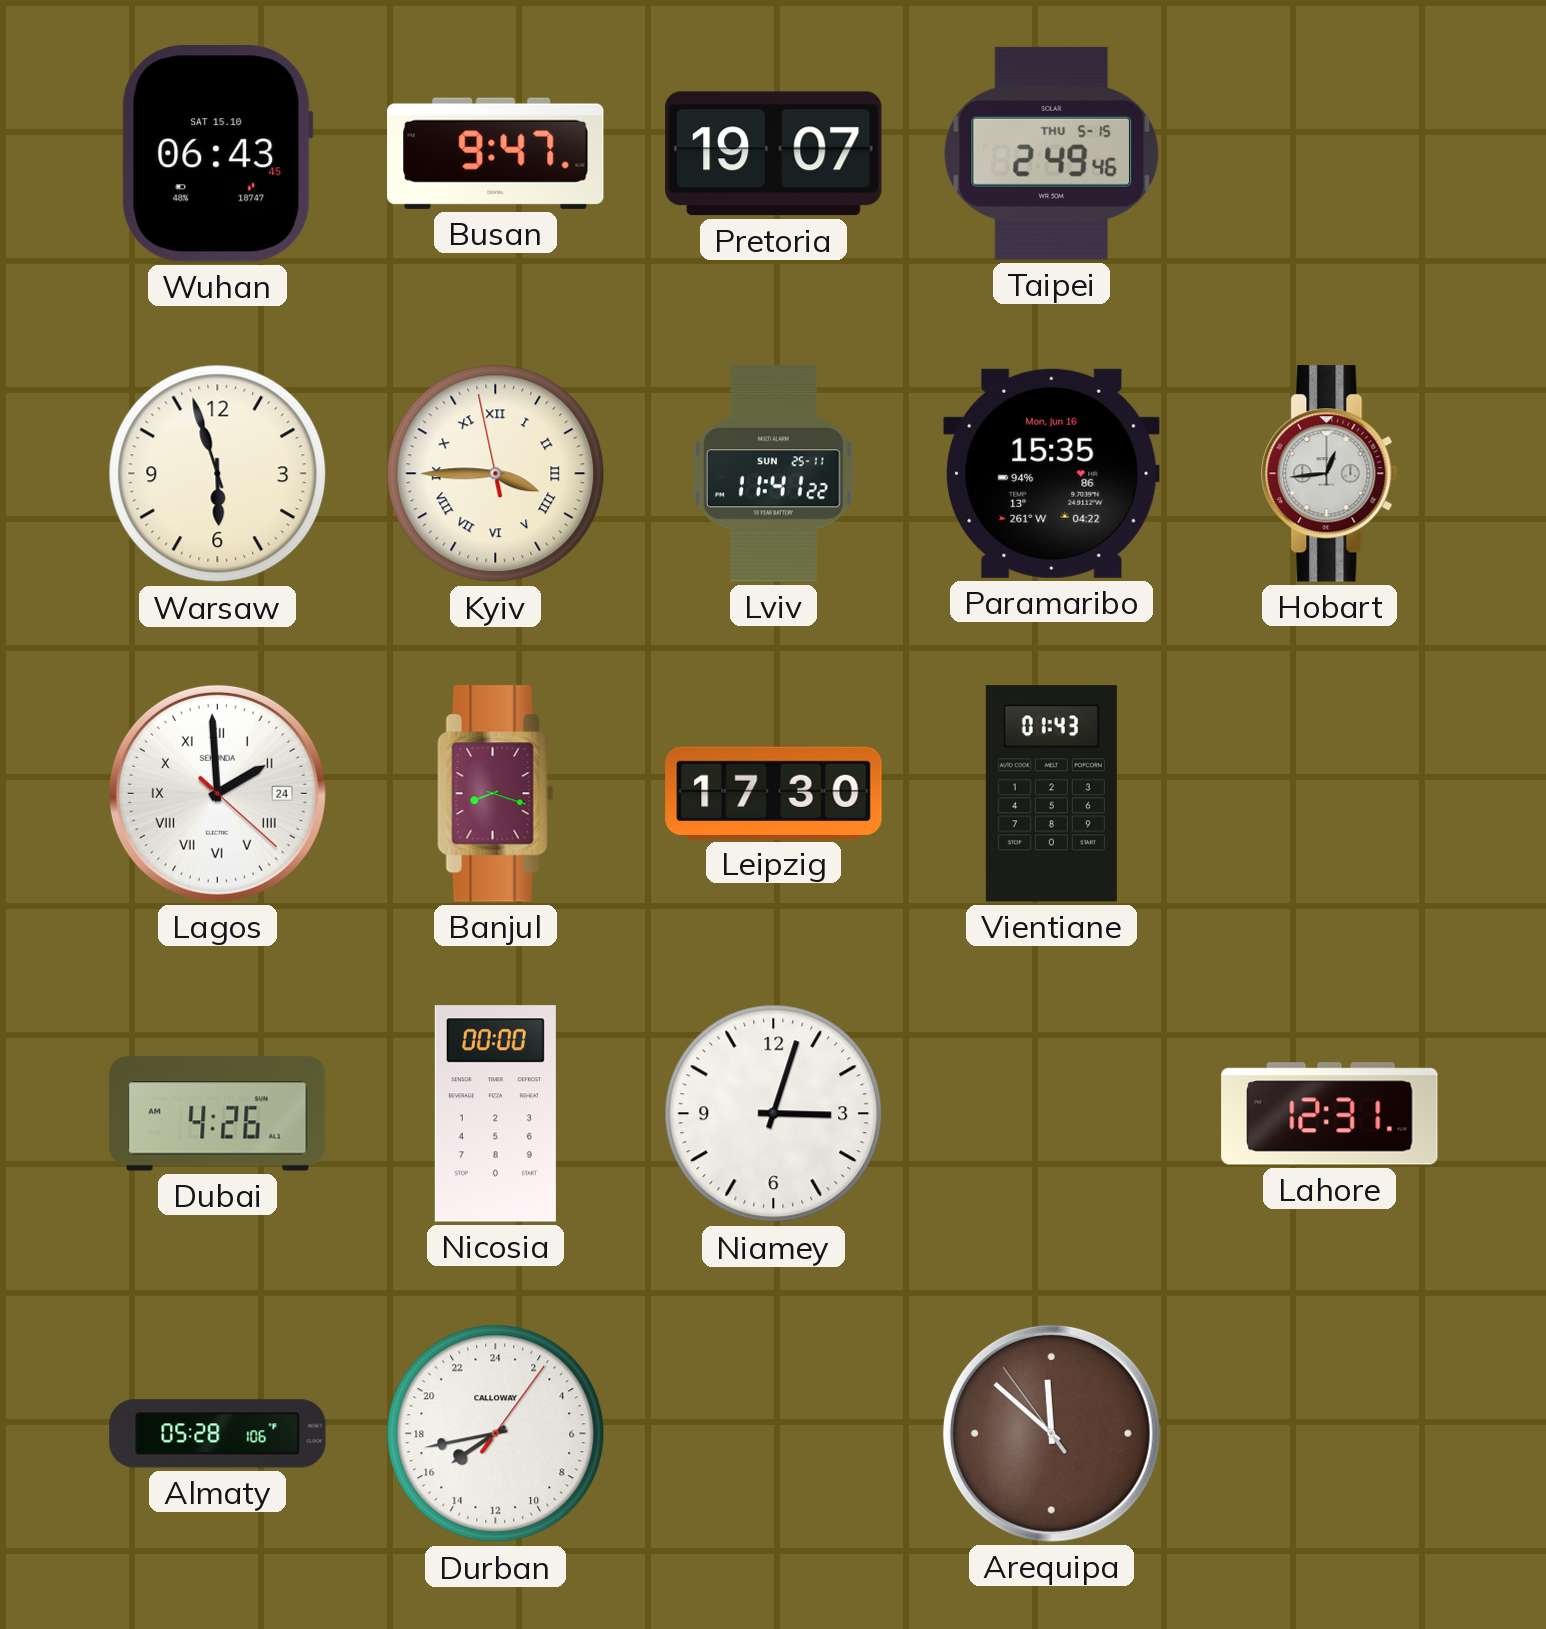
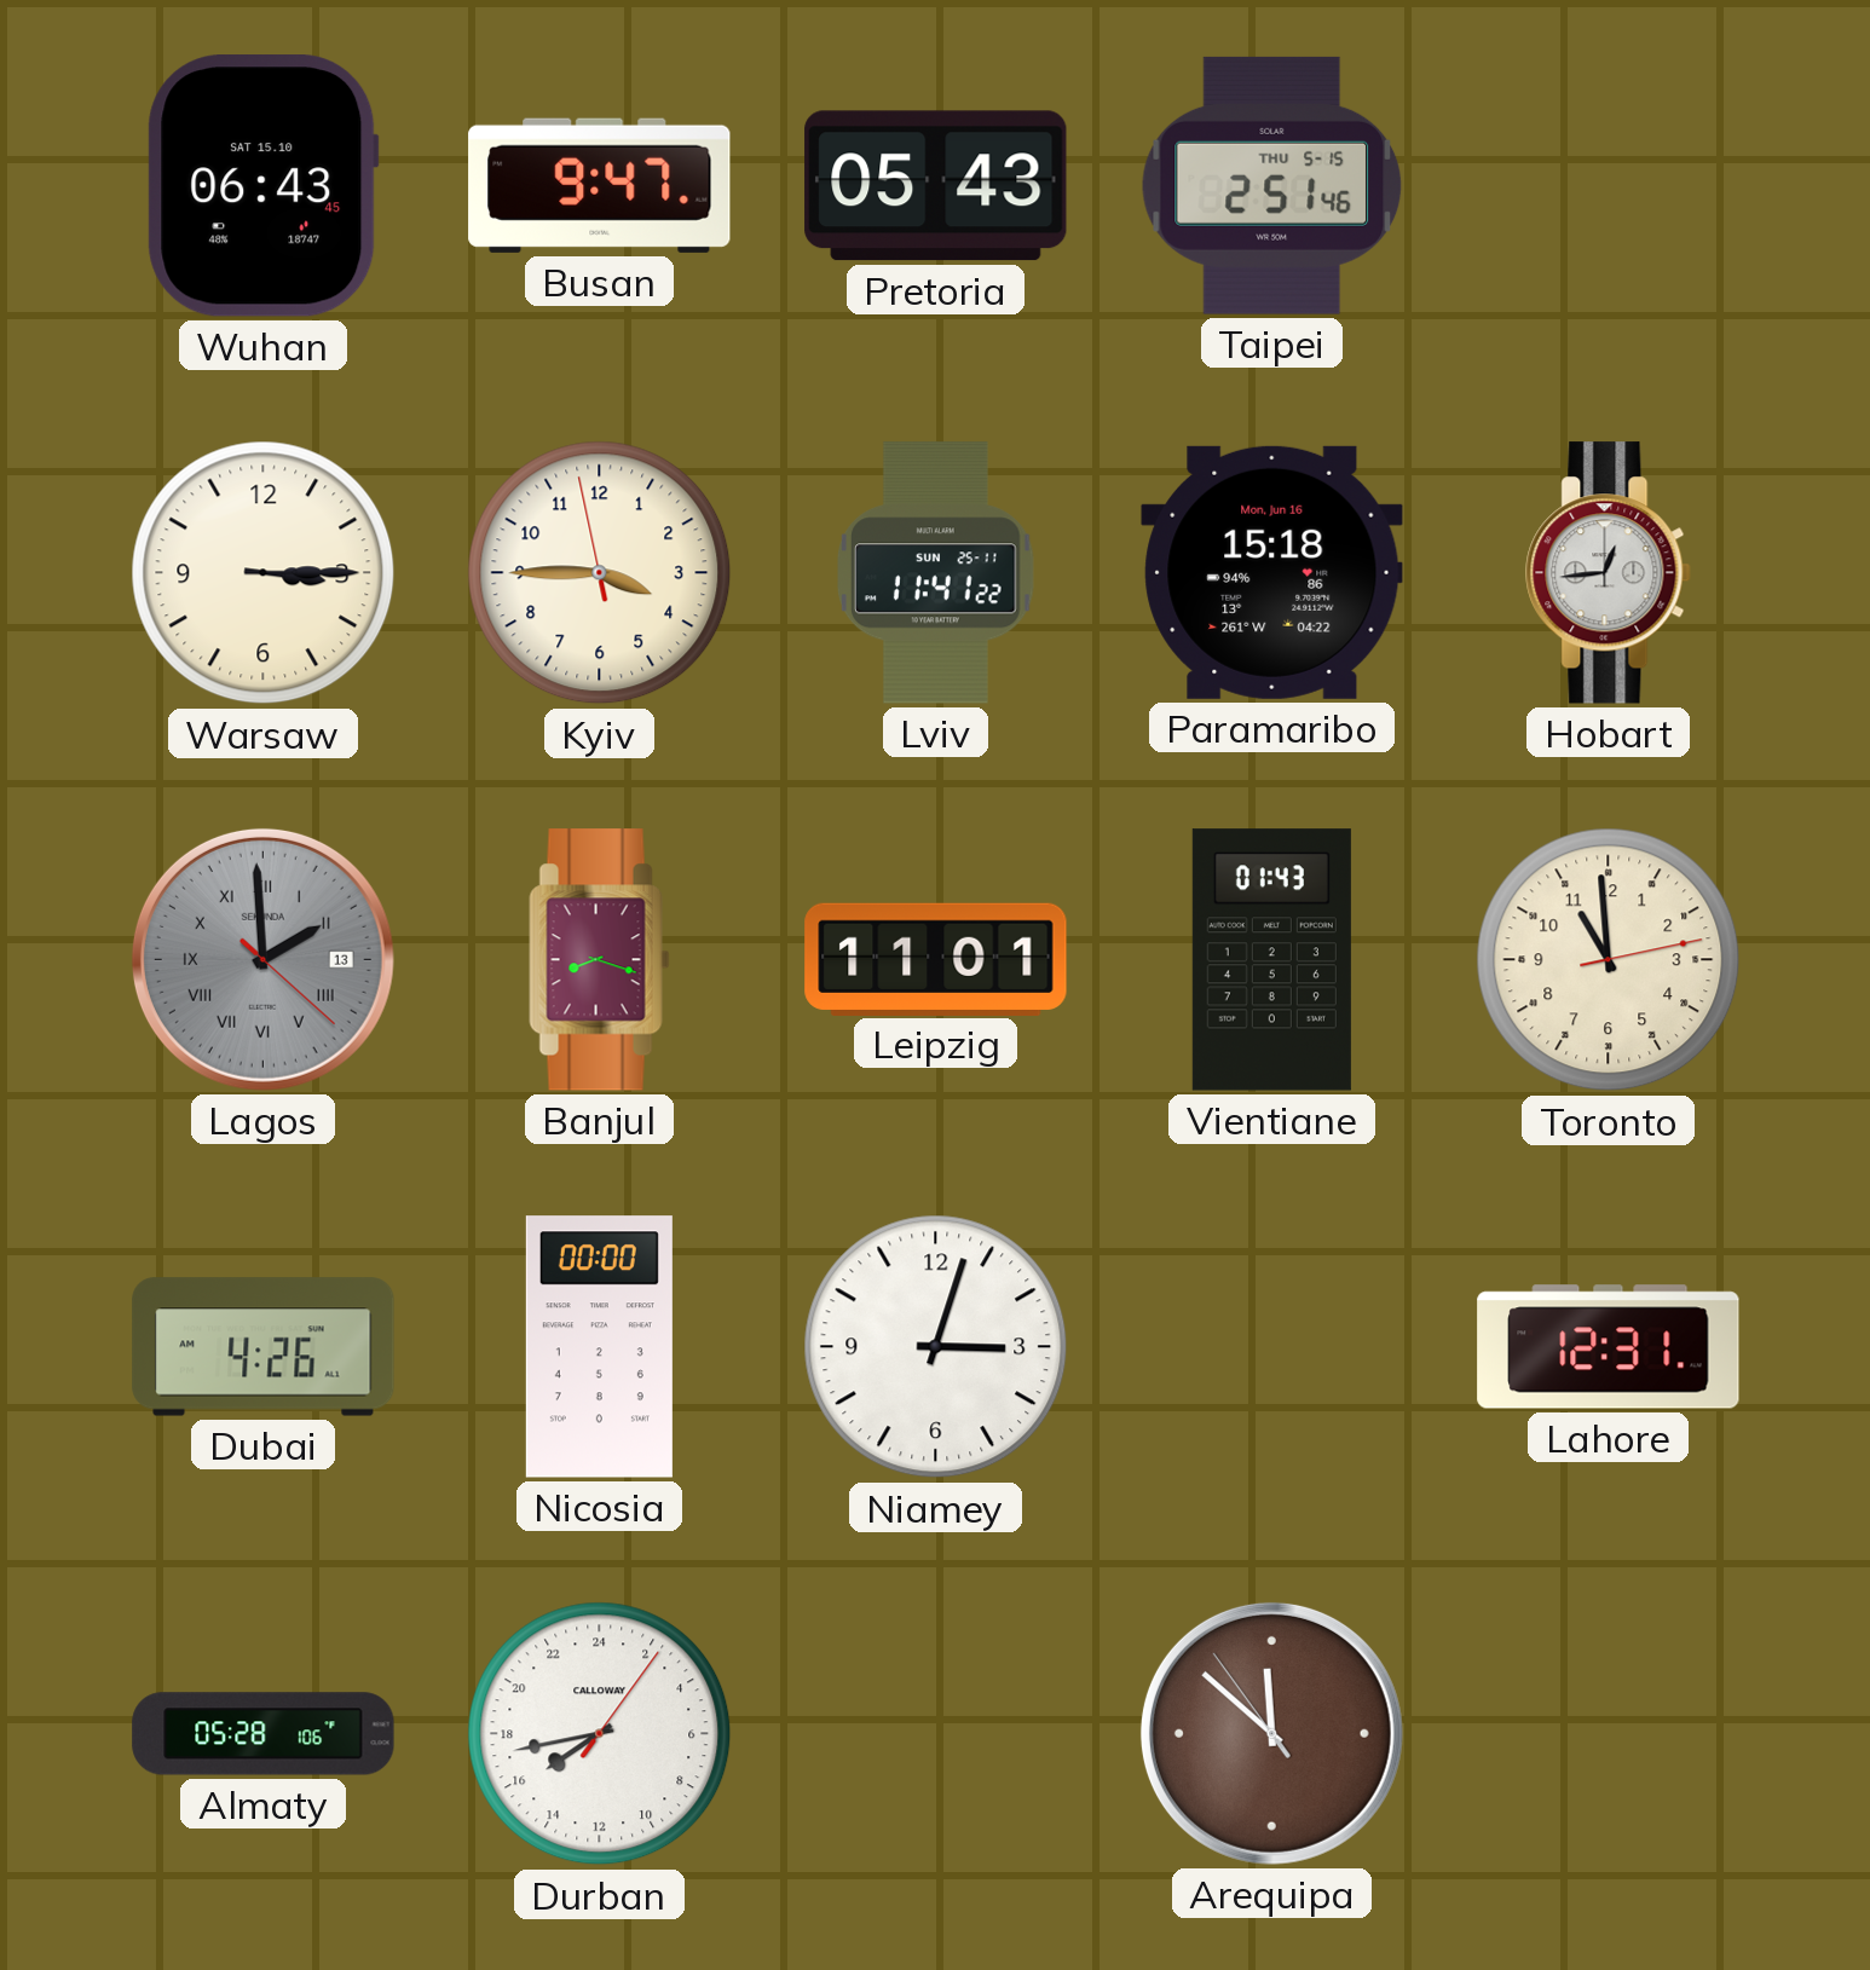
Pretoria: 19:07 -> 05:43
Taipei: 2:49 -> 2:51
Warsaw: 5:57 -> 3:15
Kyiv numerals: Roman -> Arabic
Paramaribo: 15:35 -> 15:18
Lagos date: 24 -> 13
Lagos dial: white -> grey
Leipzig: 17:30 -> 11:01
Toronto: none -> 10:59
